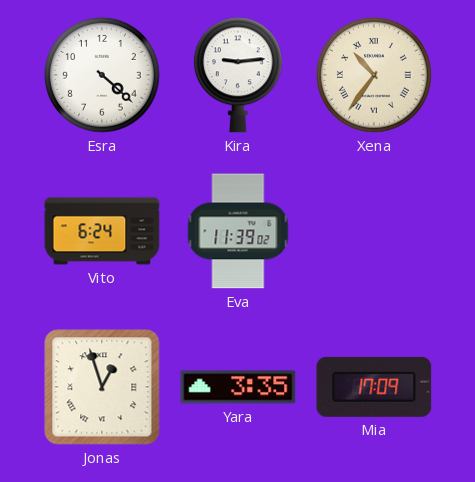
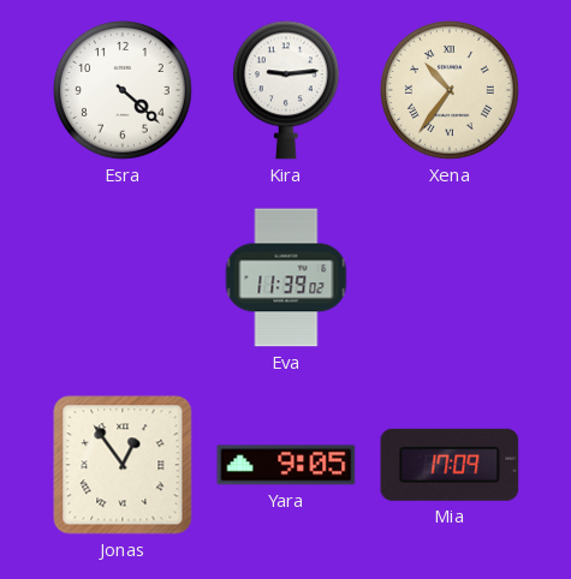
Vito: 6:24 -> none
Jonas: 12:57 -> 12:54
Yara: 3:35 -> 9:05
